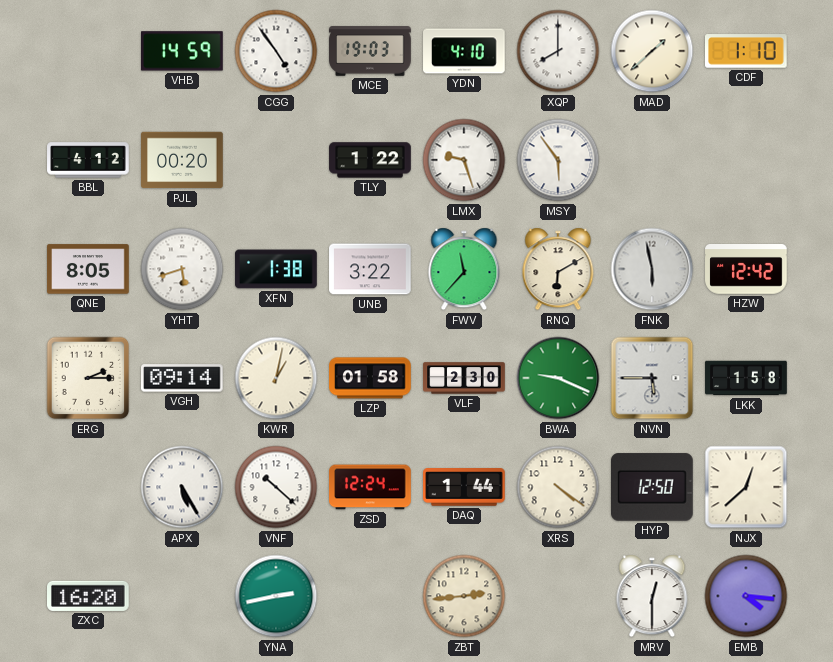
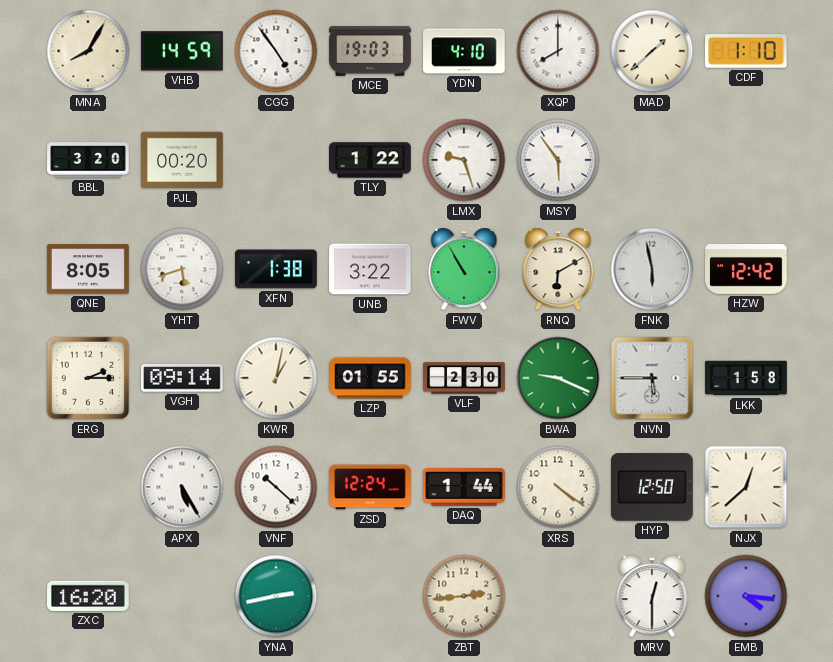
MNA: none -> 8:05
BBL: 4:12 -> 3:20
FWV: 11:37 -> 10:55
LZP: 01:58 -> 01:55
